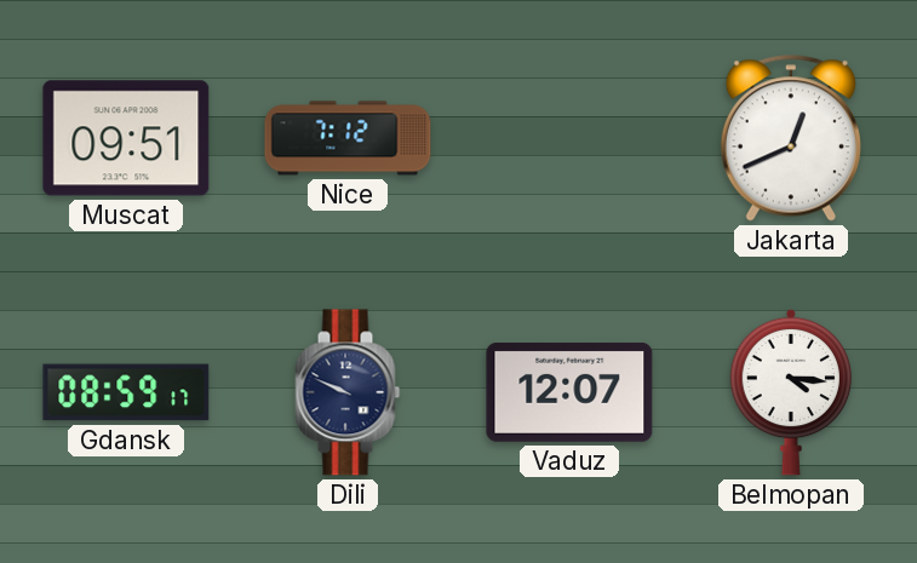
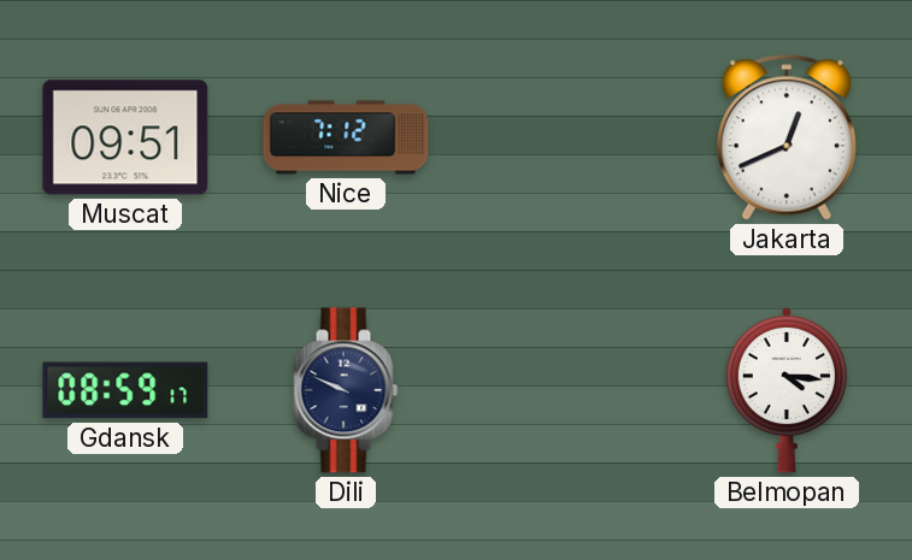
Vaduz: 12:07 -> none
